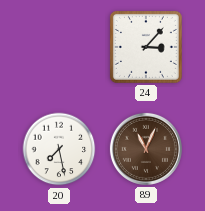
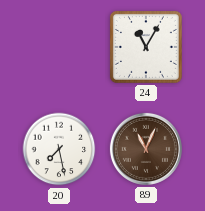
24: 3:07 -> 11:05
